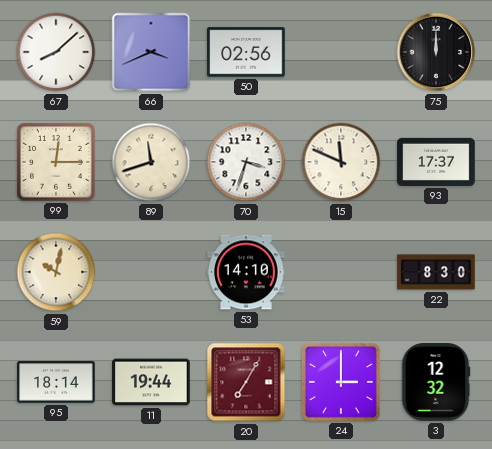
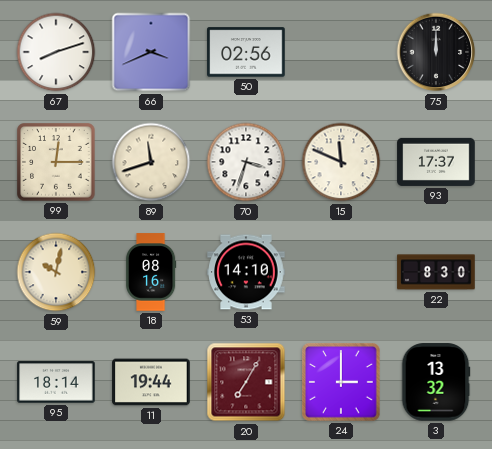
67: 8:08 -> 8:12
18: none -> 08:16
3: 12:32 -> 13:32
